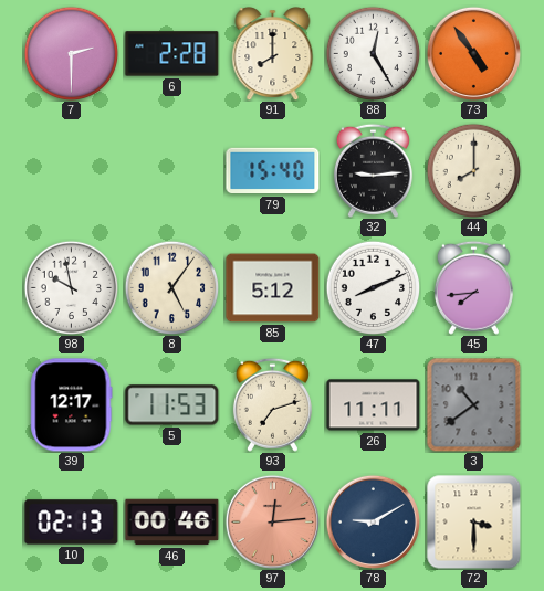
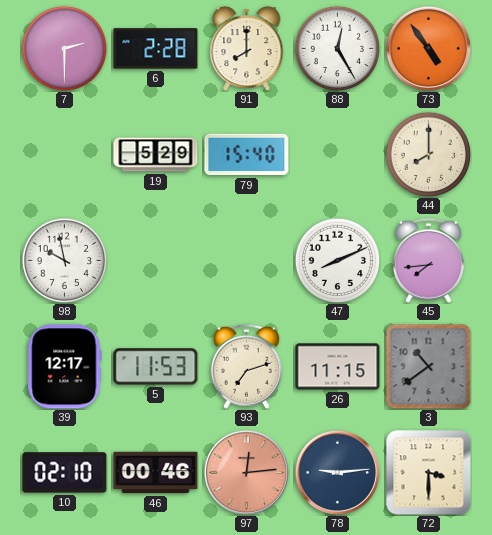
19: none -> 5:29
32: 9:14 -> none
8: 5:06 -> none
85: 5:12 -> none
26: 11:11 -> 11:15
10: 02:13 -> 02:10
78: 9:10 -> 9:14
